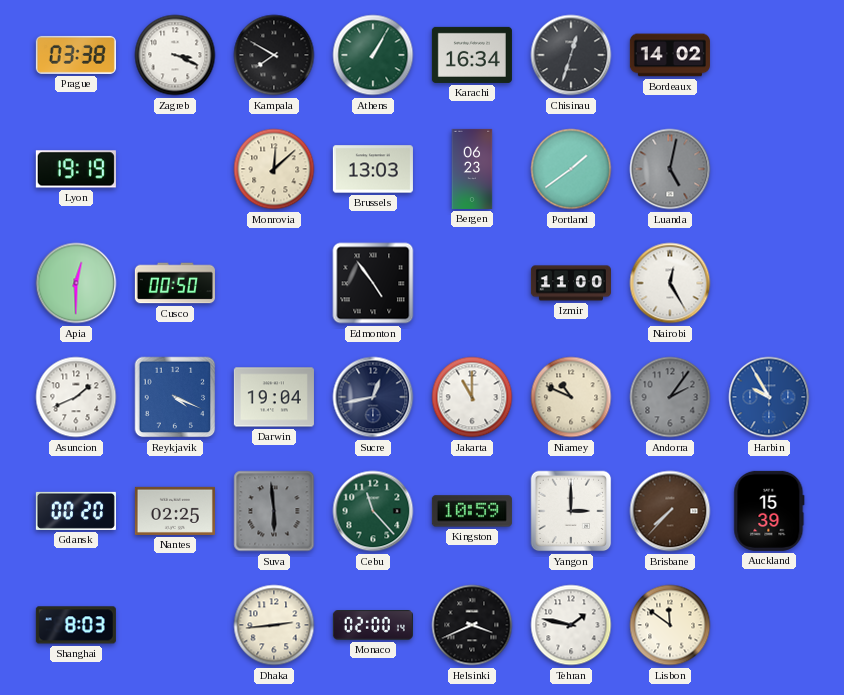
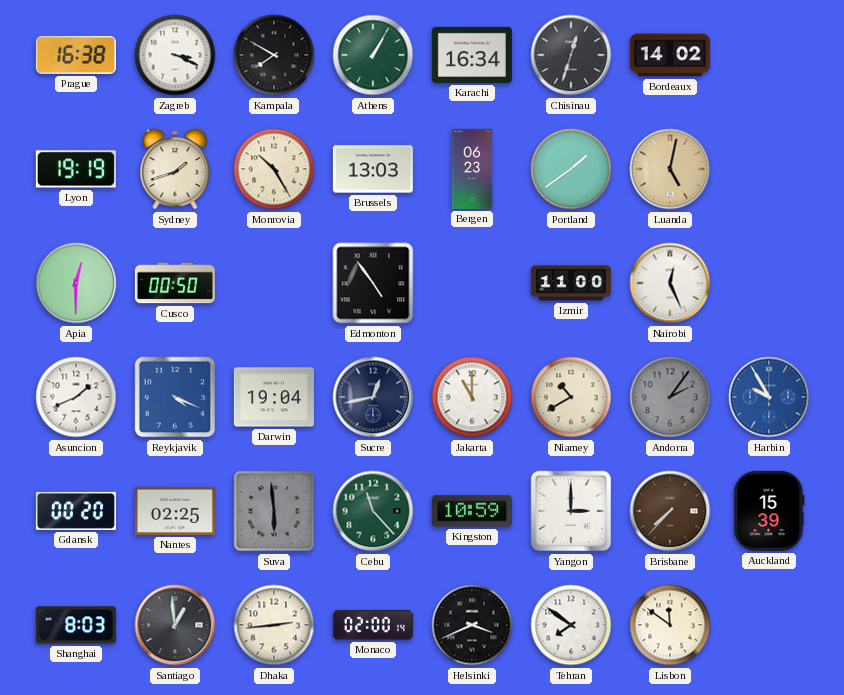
Prague: 03:38 -> 16:38
Sydney: none -> 1:42
Monrovia: 12:08 -> 10:25
Luanda dial: grey -> champagne
Nairobi: 12:25 -> 12:26
Niamey: 10:49 -> 10:40
Santiago: none -> 12:59
Tehran: 1:47 -> 7:51
